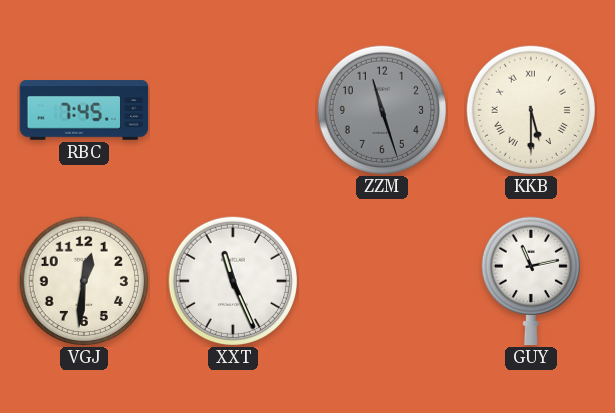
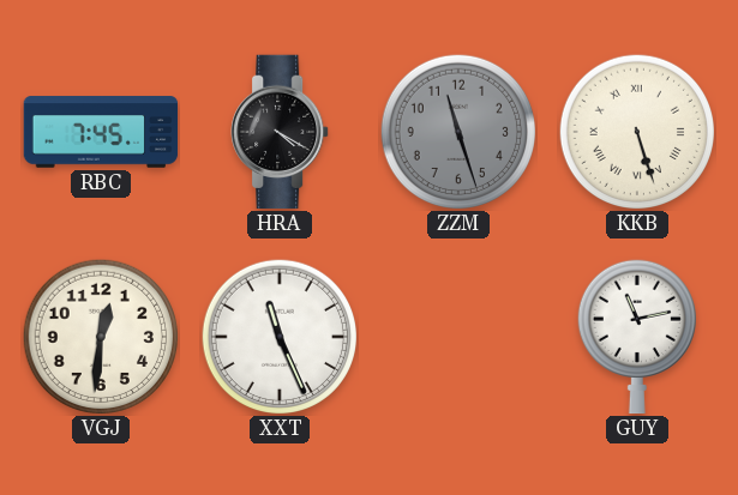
HRA: none -> 4:20
KKB: 5:30 -> 5:27
